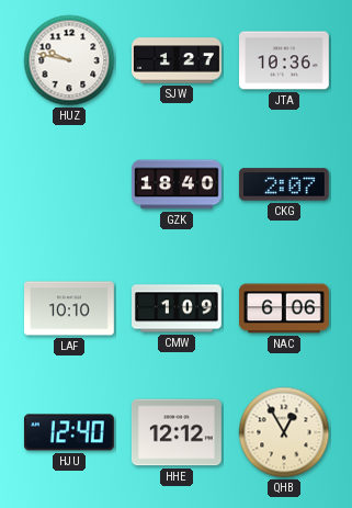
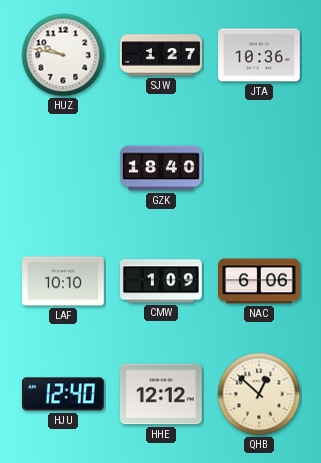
CKG: 2:07 -> none
QHB: 12:55 -> 12:52
